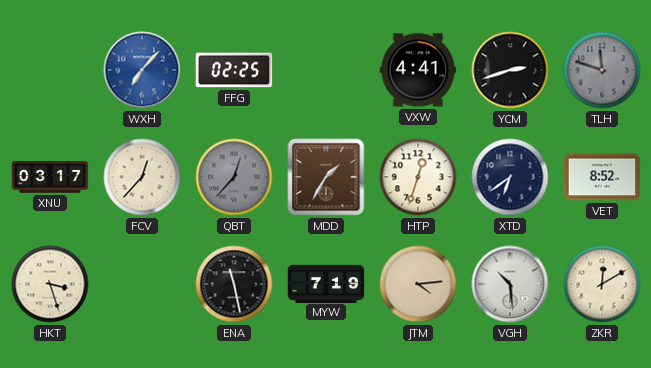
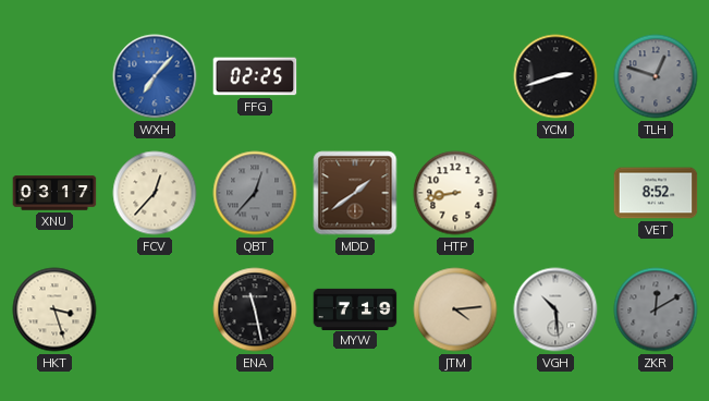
VXW: 4:41 -> none
TLH: 11:48 -> 12:48
MDD: 1:35 -> 1:39
HTP: 12:33 -> 8:43
XTD: 6:39 -> none
ZKR dial: cream -> grey
